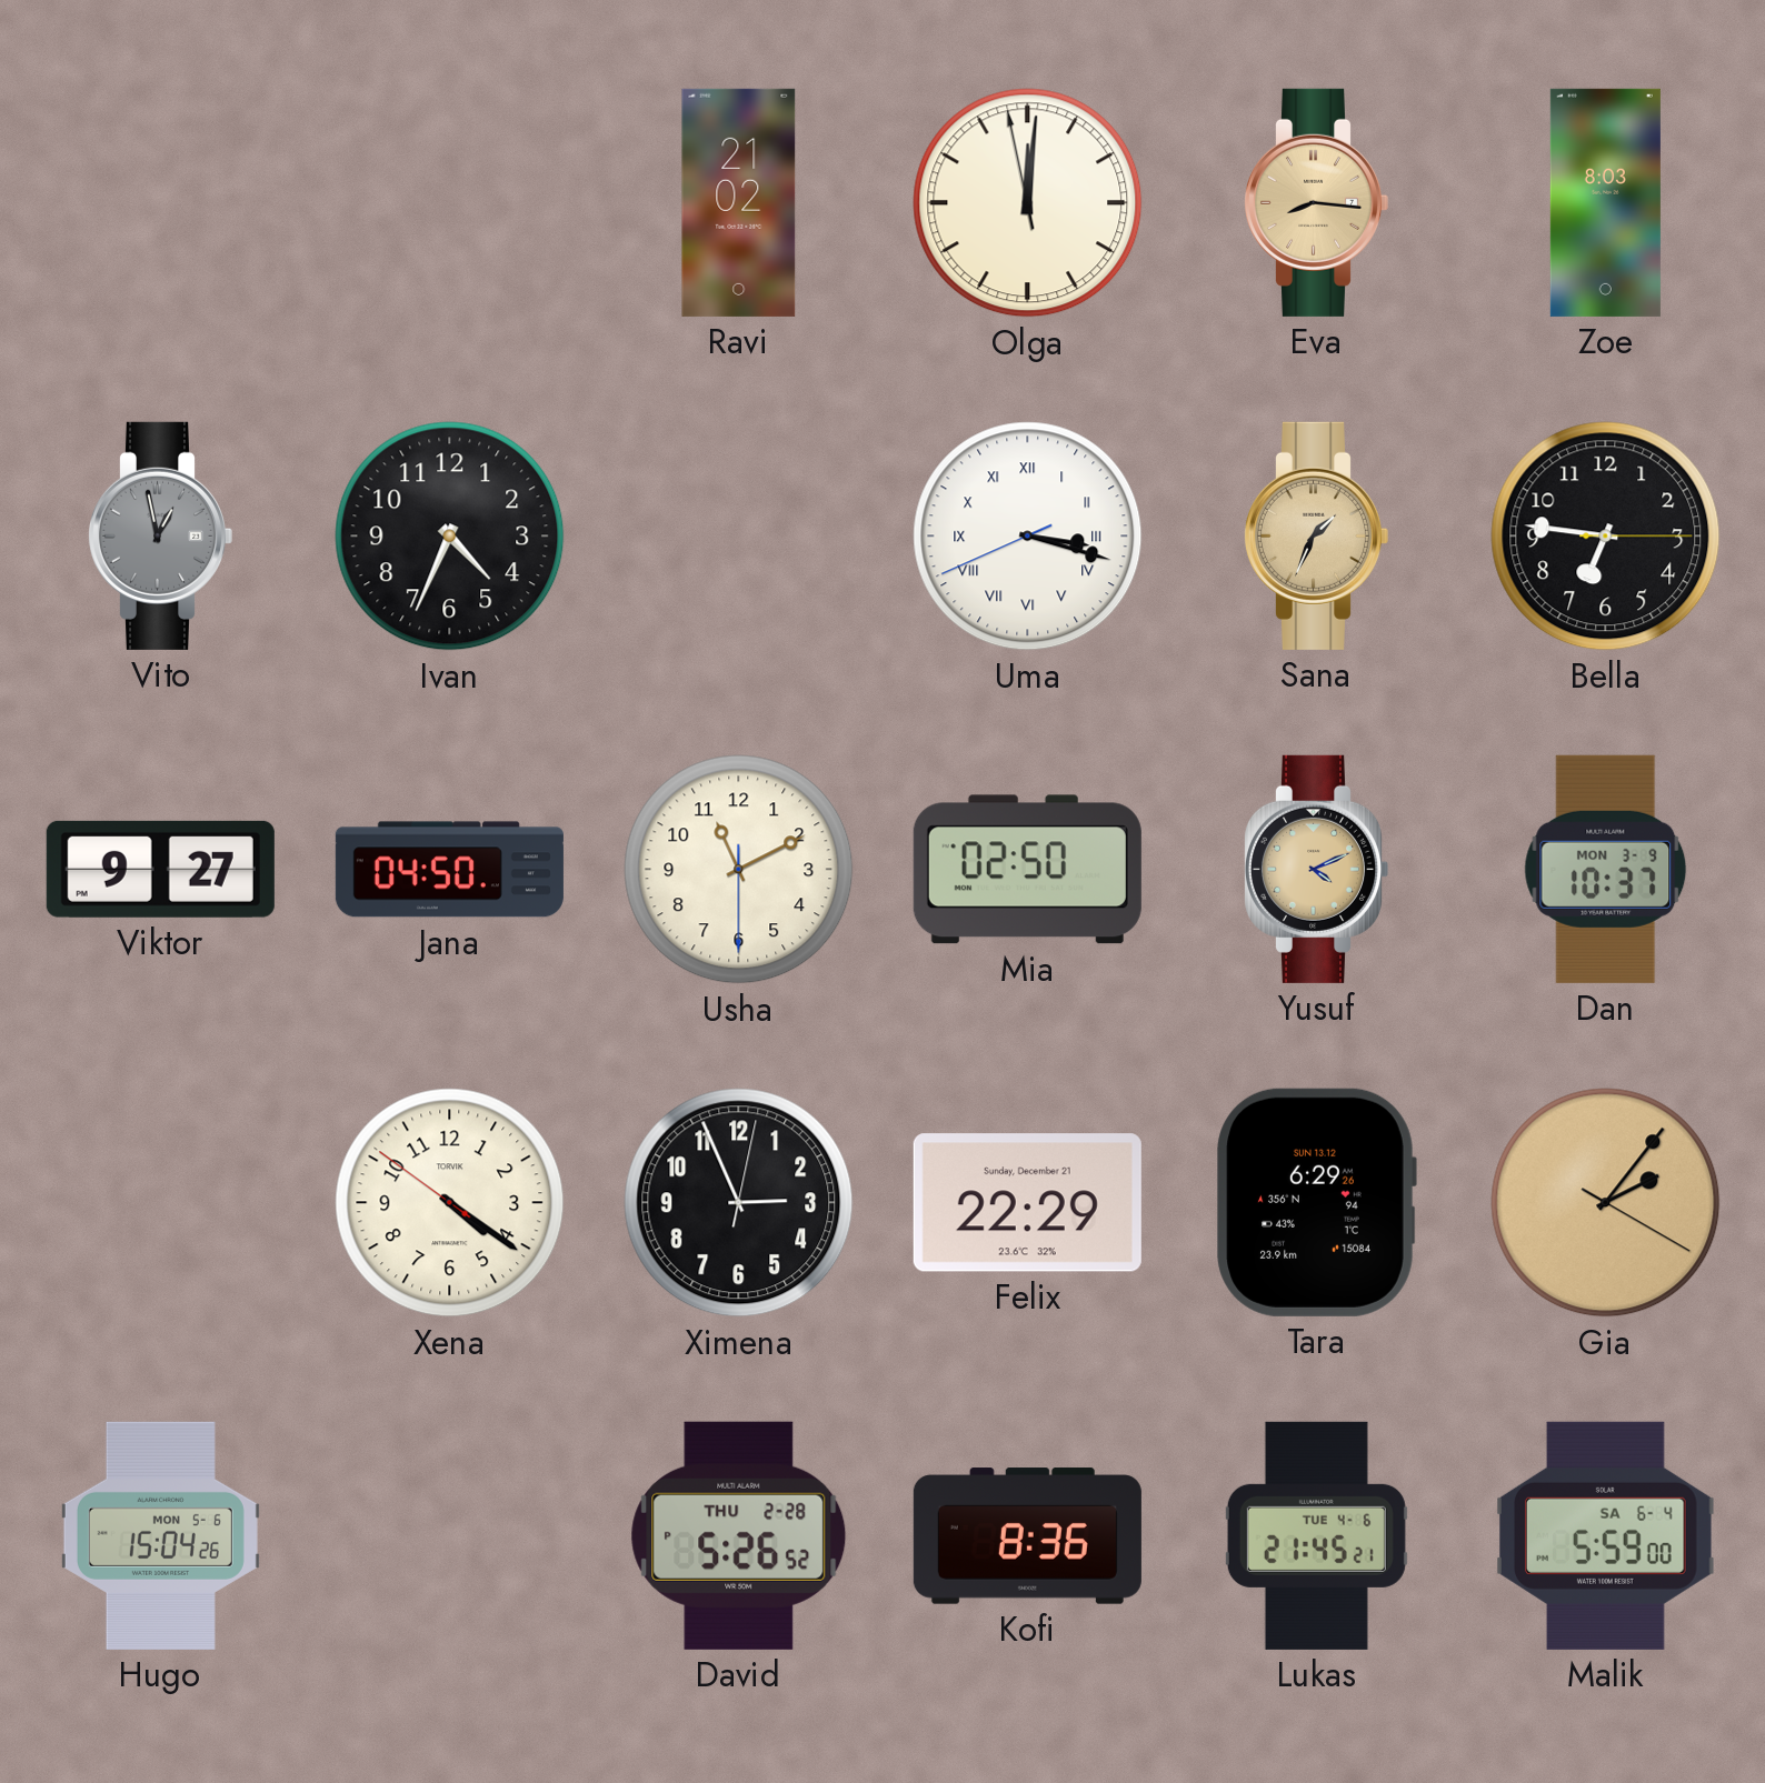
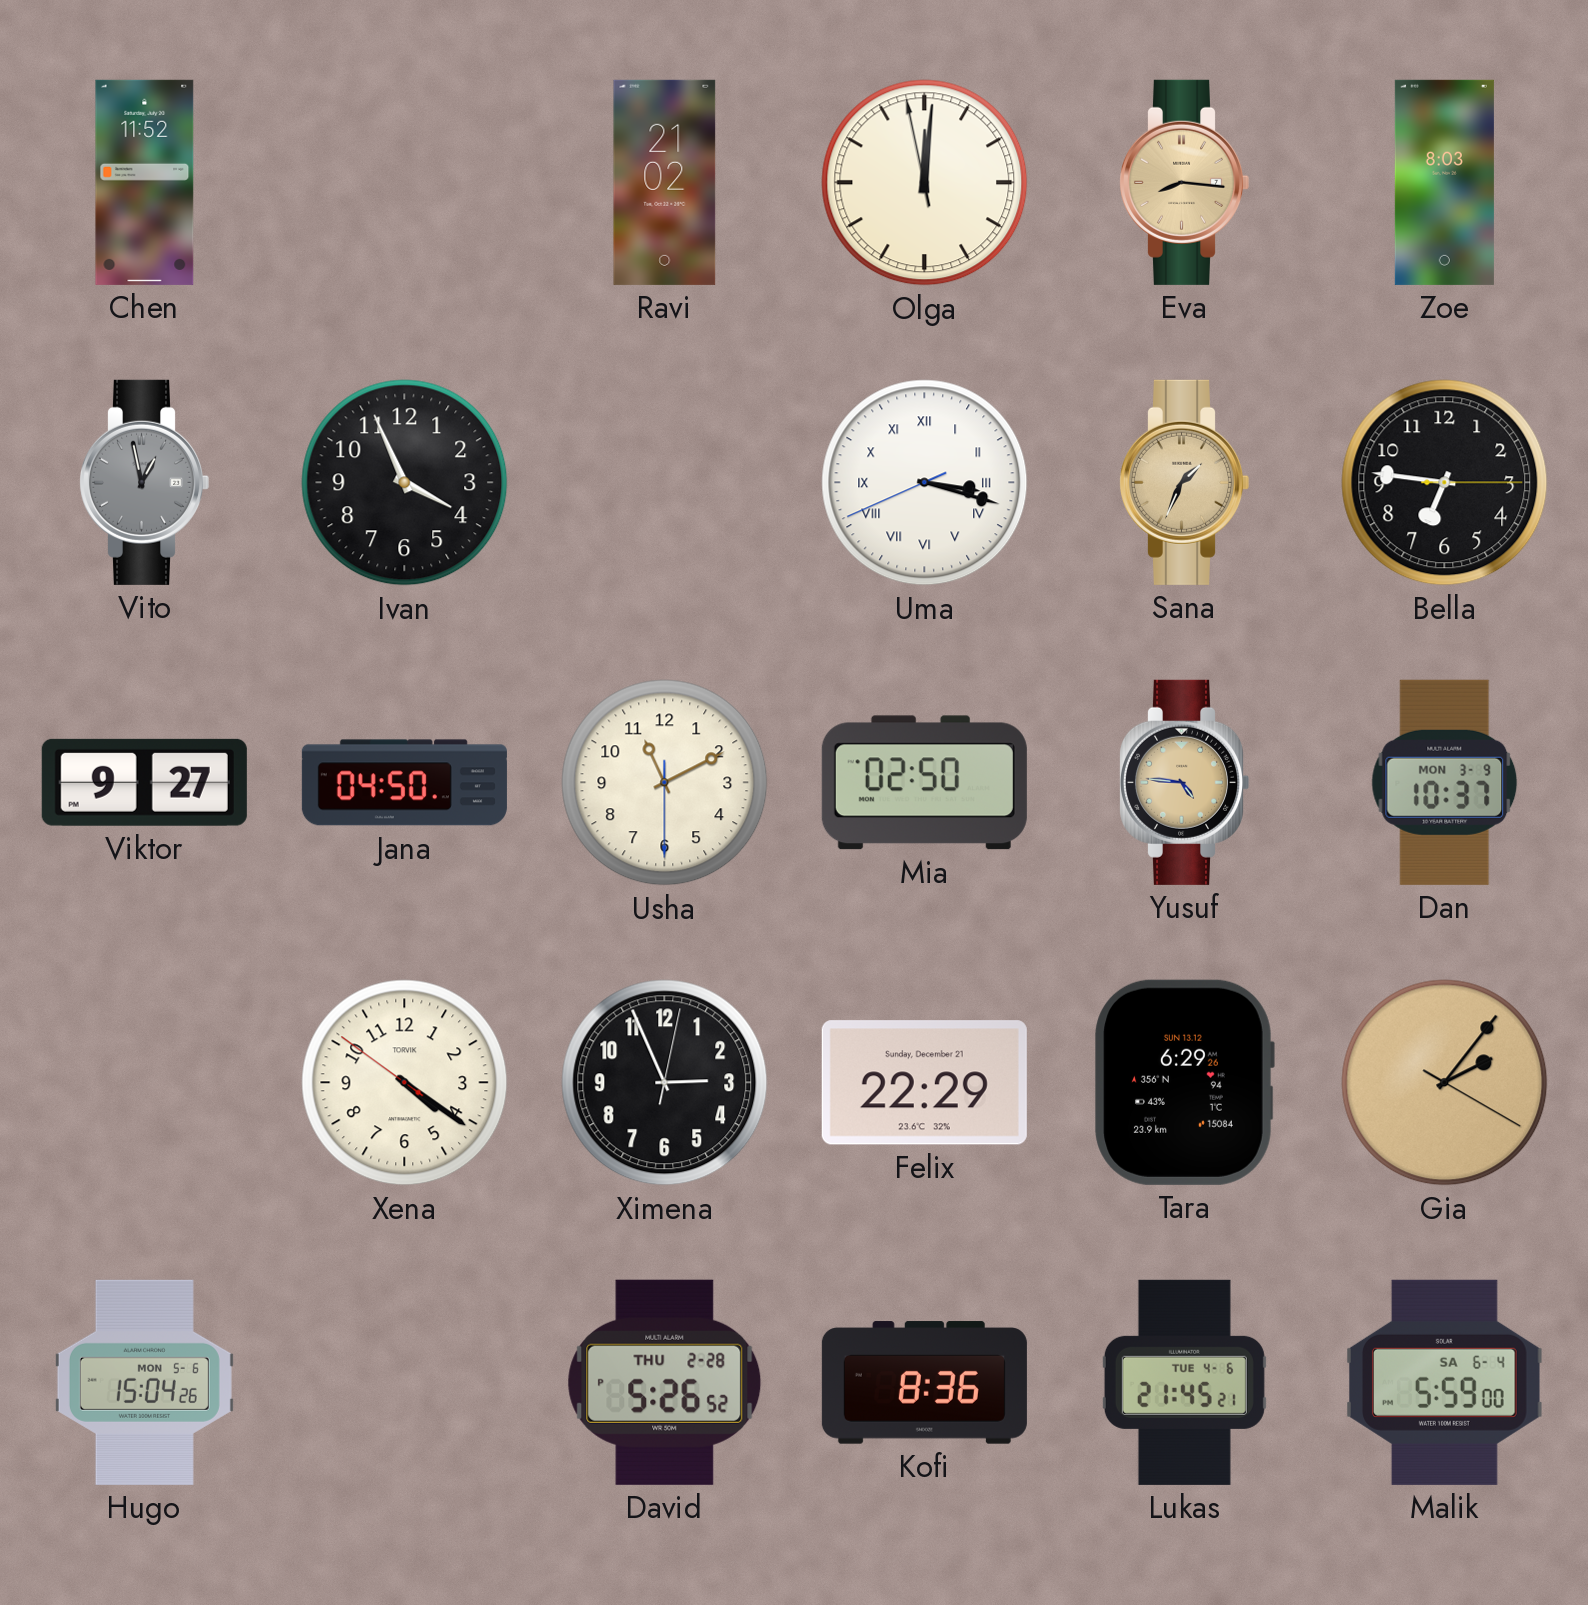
Chen: none -> 11:52
Ivan: 4:34 -> 3:56
Yusuf: 4:11 -> 4:46
